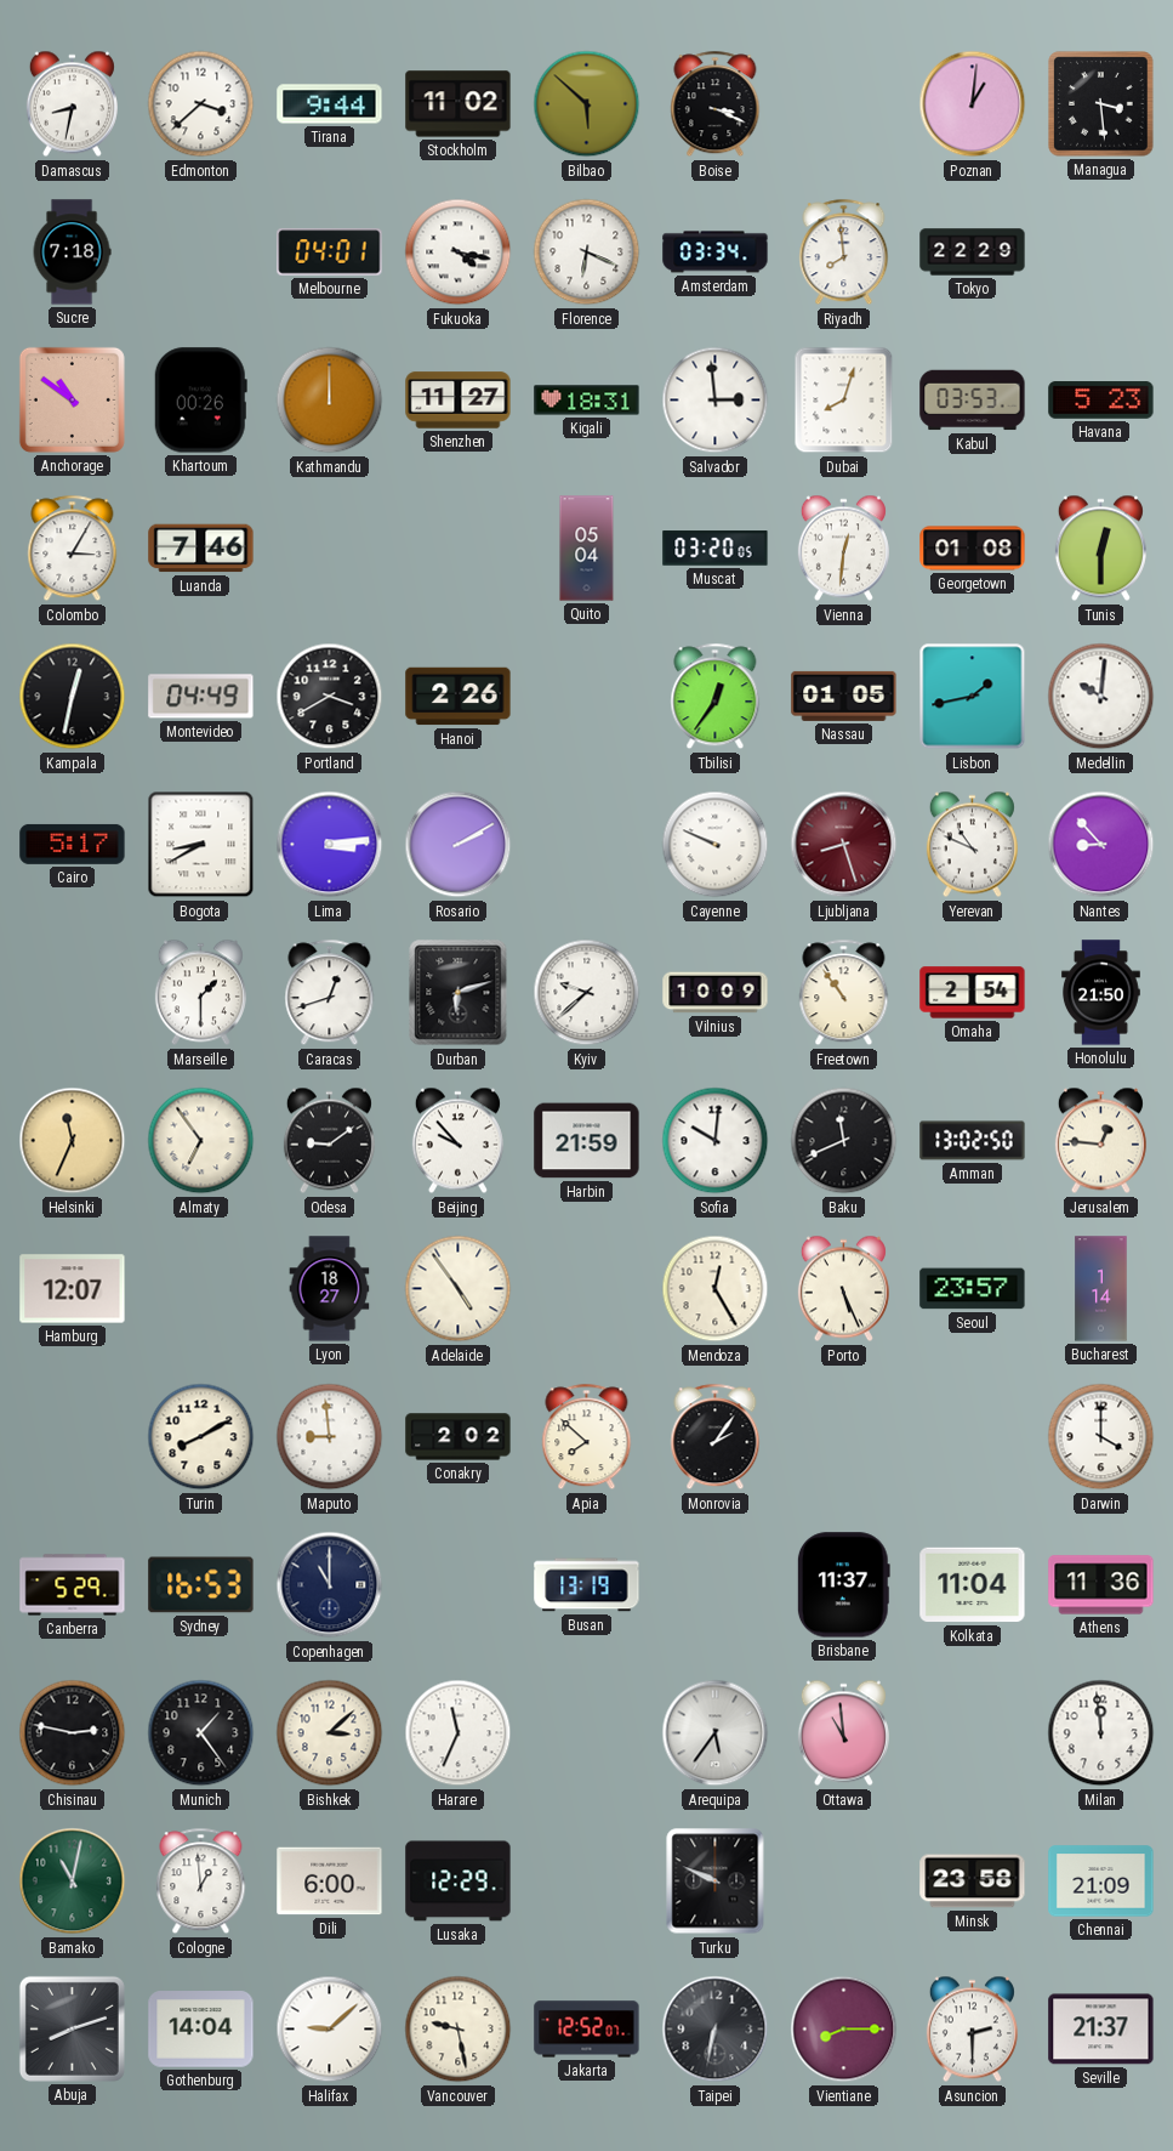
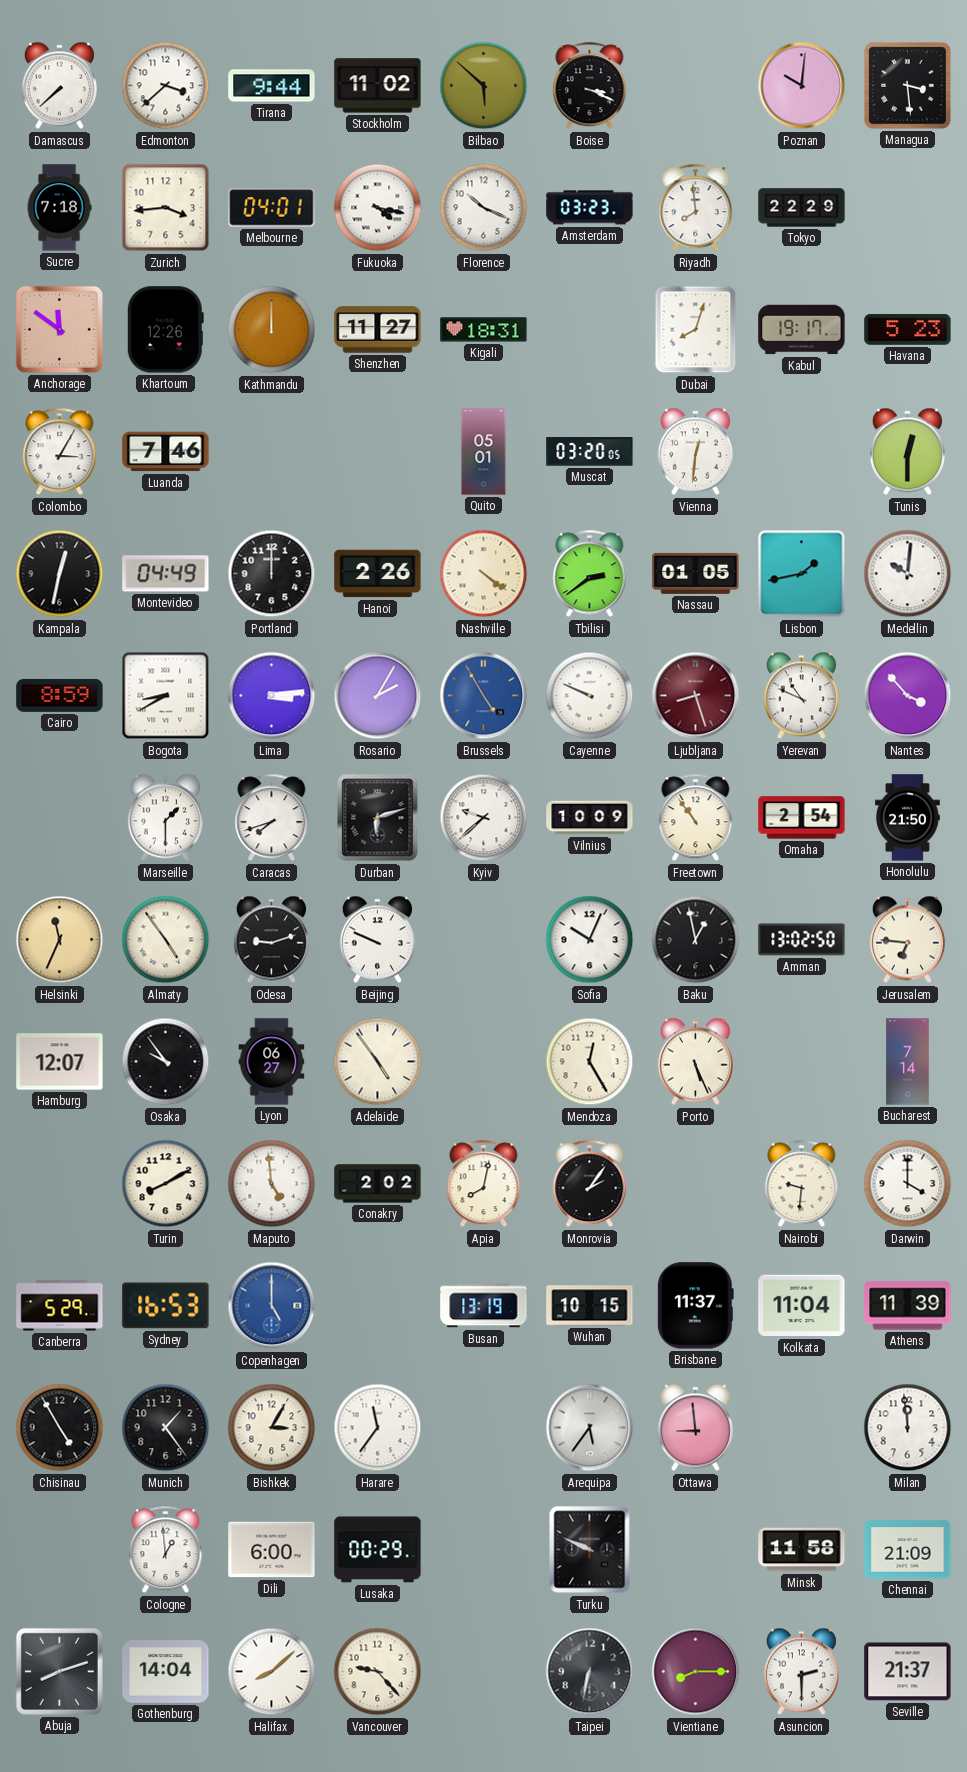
Damascus: 8:32 -> 7:38
Poznan: 1:01 -> 10:01
Zurich: none -> 3:44
Florence: 6:19 -> 10:19
Amsterdam: 03:34 -> 03:23
Anchorage: 10:51 -> 11:51
Khartoum: 00:26 -> 12:26
Salvador: 2:59 -> none
Kabul: 03:53 -> 19:17
Quito: 05:04 -> 05:01
Georgetown: 01:08 -> none
Portland: 3:40 -> 12:00
Nashville: none -> 4:21
Tbilisi: 12:36 -> 2:39
Cairo: 5:17 -> 8:59
Rosario: 2:10 -> 2:05
Brussels: none -> 4:55
Nantes: 8:53 -> 3:53
Caracas: 12:42 -> 7:42
Almaty: 6:54 -> 4:54
Odesa: 9:09 -> 9:12
Beijing: 9:53 -> 9:49
Harbin: 21:59 -> none
Sofia: 10:01 -> 10:04
Baku: 11:41 -> 12:58
Jerusalem: 12:46 -> 6:46
Osaka: none -> 9:54
Lyon: 18:27 -> 06:27
Seoul: 23:57 -> none
Bucharest: 1:14 -> 7:14
Maputo: 8:59 -> 4:59
Apia: 7:52 -> 8:02
Nairobi: none -> 9:31
Copenhagen: 11:00 -> 5:00
Copenhagen dial: navy -> blue
Wuhan: none -> 10:15
Athens: 11:36 -> 11:39
Chisinau: 2:47 -> 4:55
Bishkek: 3:08 -> 3:05
Harare: 11:34 -> 11:36
Ottawa: 10:59 -> 8:59
Bamako: 11:02 -> none
Lusaka: 12:29 -> 00:29
Minsk: 23:58 -> 11:58
Halifax: 9:08 -> 8:08
Vancouver: 9:28 -> 9:23
Jakarta: 12:52 -> none
